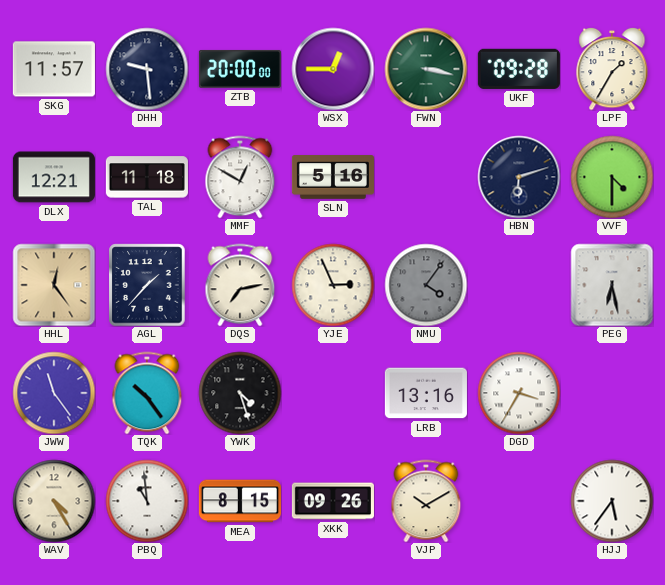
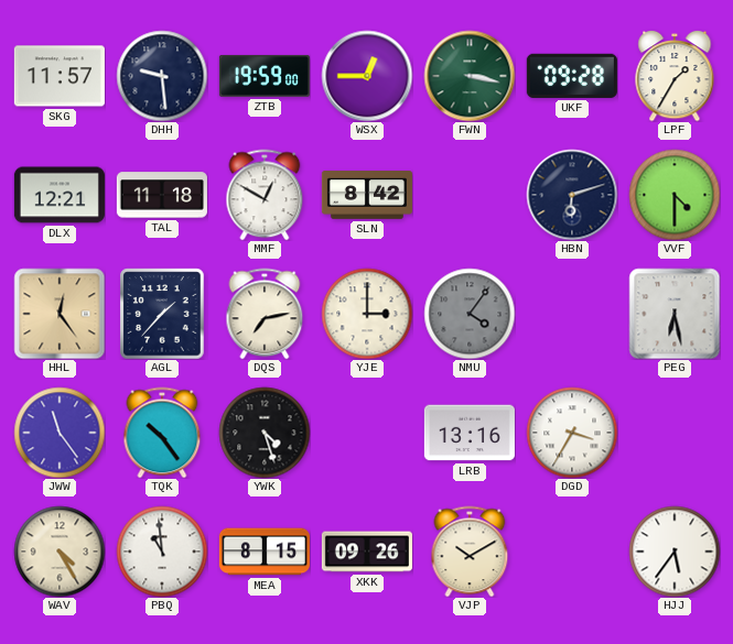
ZTB: 20:00 -> 19:59
SLN: 5:16 -> 8:42
YJE: 2:56 -> 3:00
